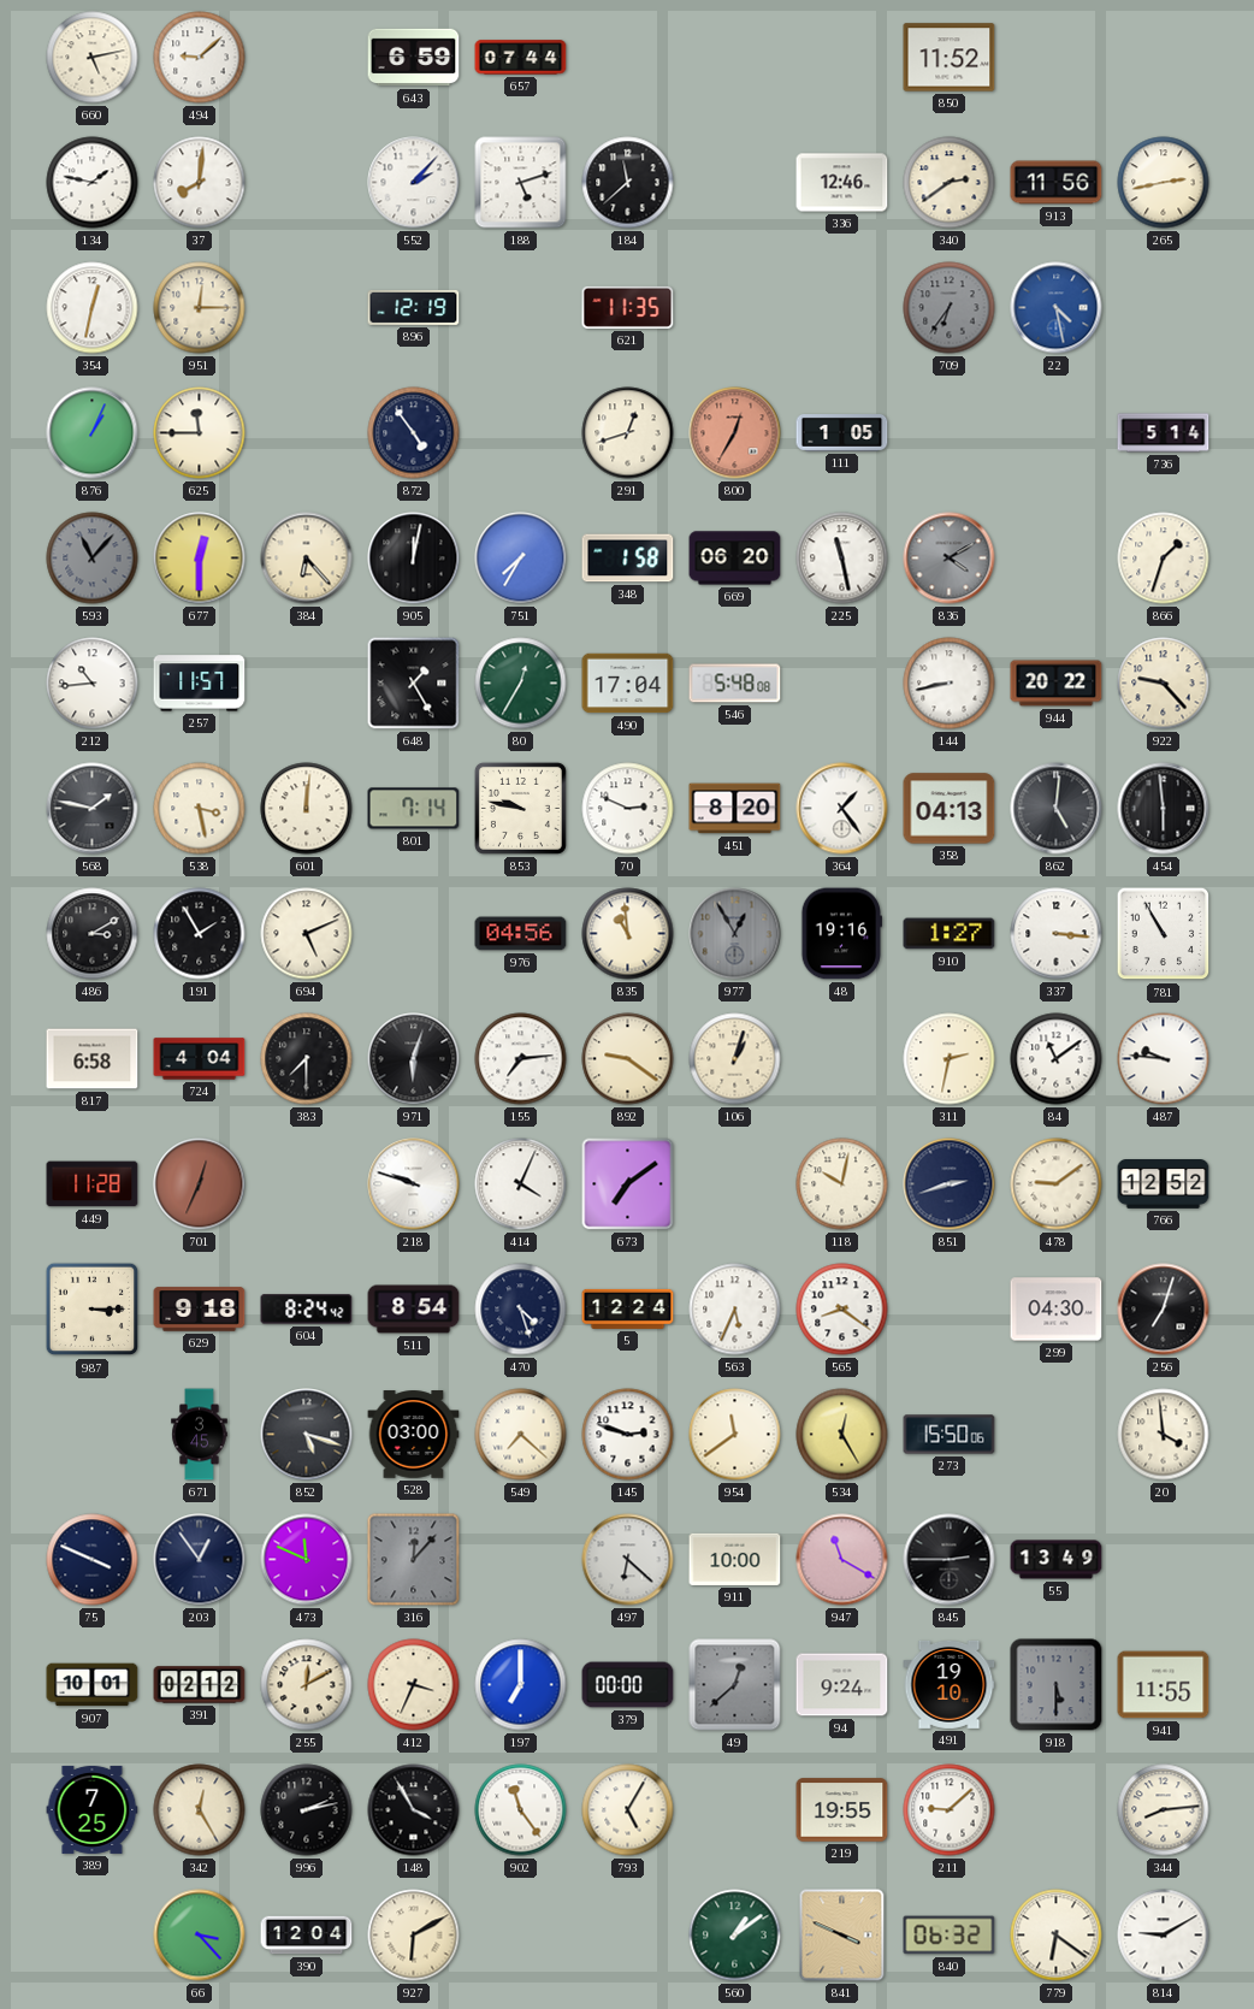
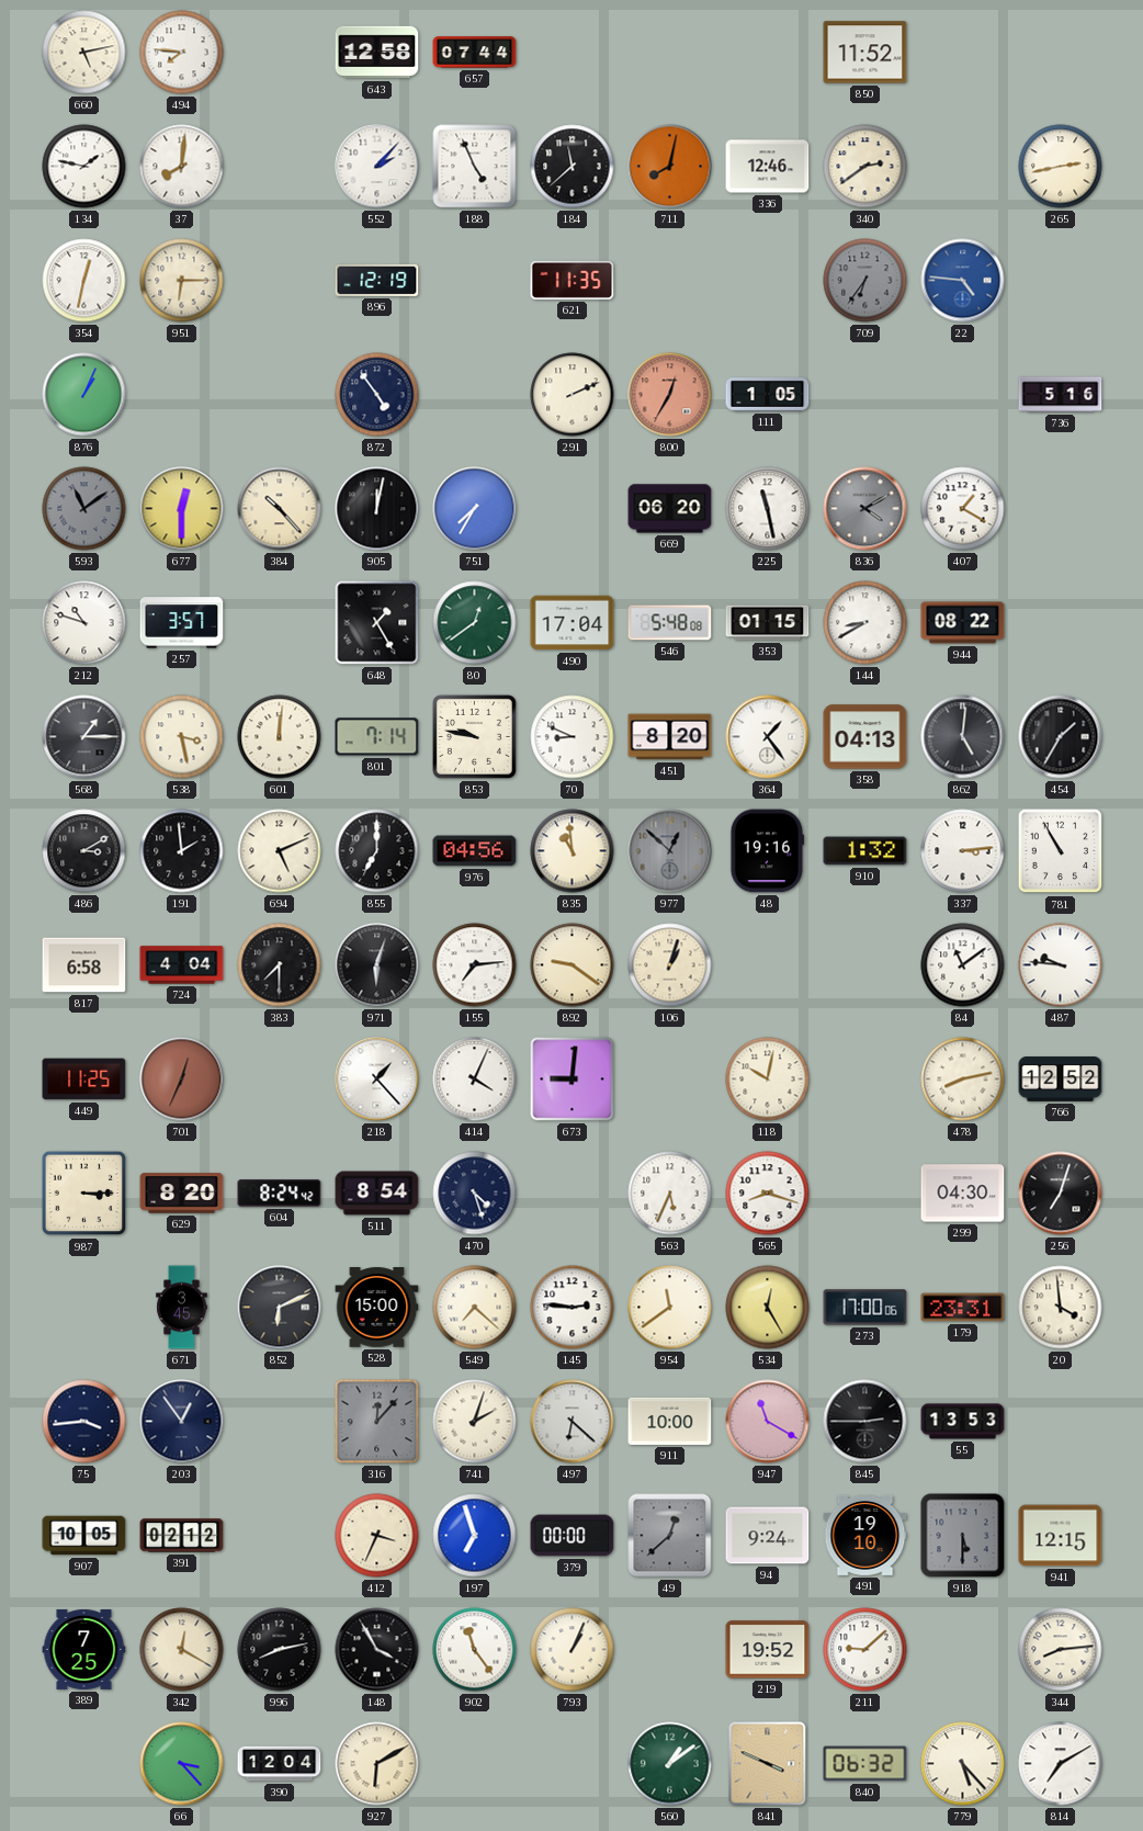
494: 9:08 -> 7:46
643: 6:59 -> 12:58
188: 5:12 -> 4:56
711: none -> 8:02
913: 11:56 -> none
951: 12:15 -> 6:15
22: 4:28 -> 4:46
625: 11:45 -> none
291: 12:42 -> 2:11
736: 5:14 -> 5:16
593: 11:07 -> 11:09
384: 6:23 -> 10:23
348: 1:58 -> none
407: none -> 1:20
866: 1:33 -> none
212: 10:44 -> 10:48
257: 11:57 -> 3:57
80: 12:35 -> 12:39
353: none -> 01:15
144: 8:43 -> 8:40
944: 20:22 -> 08:22
922: 9:23 -> none
568: 1:47 -> 1:15
70: 2:49 -> 8:49
454: 5:59 -> 1:35
191: 1:55 -> 1:59
855: none -> 7:00
977: 12:55 -> 12:52
910: 1:27 -> 1:32
337: 3:16 -> 3:14
311: 2:32 -> none
449: 11:28 -> 11:25
218: 9:48 -> 1:23
673: 7:09 -> 9:01
851: 2:42 -> none
478: 9:09 -> 8:13
629: 9:18 -> 8:20
5: 12:24 -> none
565: 8:21 -> 8:18
852: 5:18 -> 6:11
528: 03:00 -> 15:00
145: 2:48 -> 2:46
273: 15:50 -> 17:00
179: none -> 23:31
75: 3:49 -> 3:44
473: 11:49 -> none
741: none -> 2:03
55: 13:49 -> 13:53
907: 10:01 -> 10:05
255: 12:10 -> none
197: 7:00 -> 6:57
941: 11:55 -> 12:15
342: 12:25 -> 12:20
996: 2:13 -> 8:13
793: 5:05 -> 1:04
219: 19:55 -> 19:52
779: 6:21 -> 5:23
814: 9:10 -> 7:10
